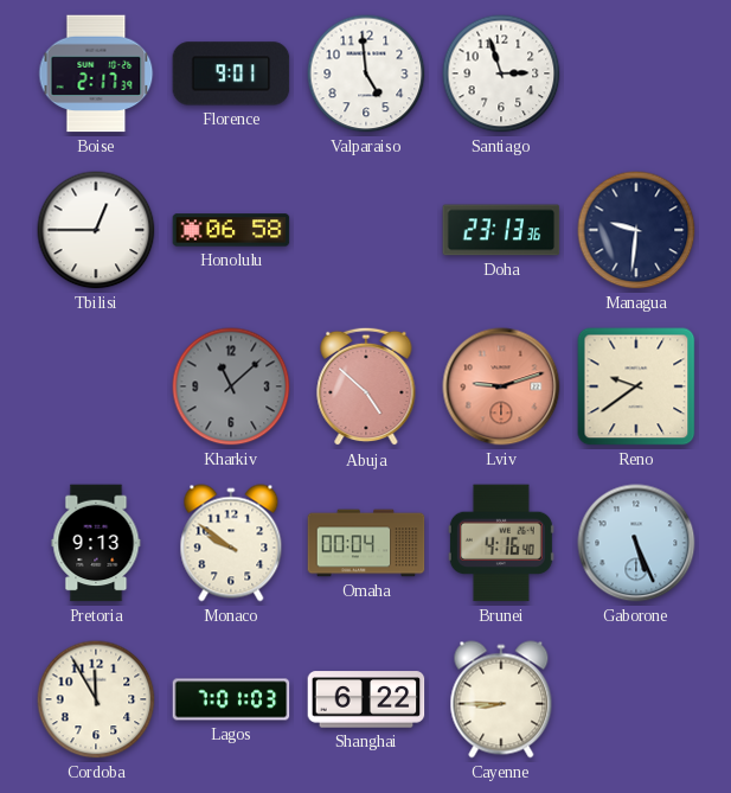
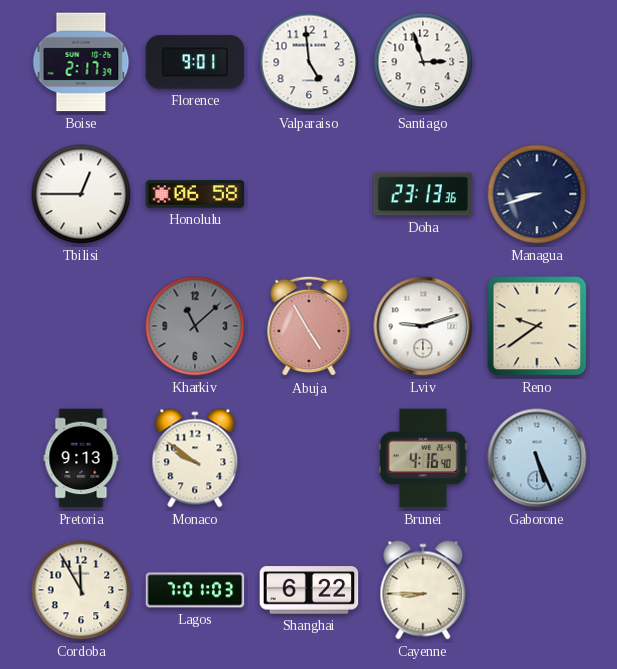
Managua: 9:31 -> 8:42
Abuja: 4:52 -> 4:55
Lviv dial: salmon -> white
Omaha: 00:04 -> none
